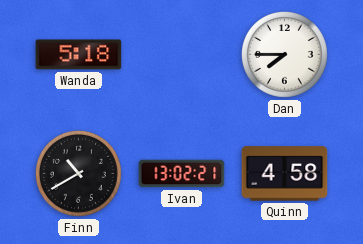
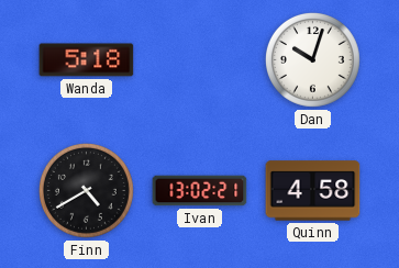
Dan: 7:45 -> 10:03
Finn: 10:40 -> 4:40
